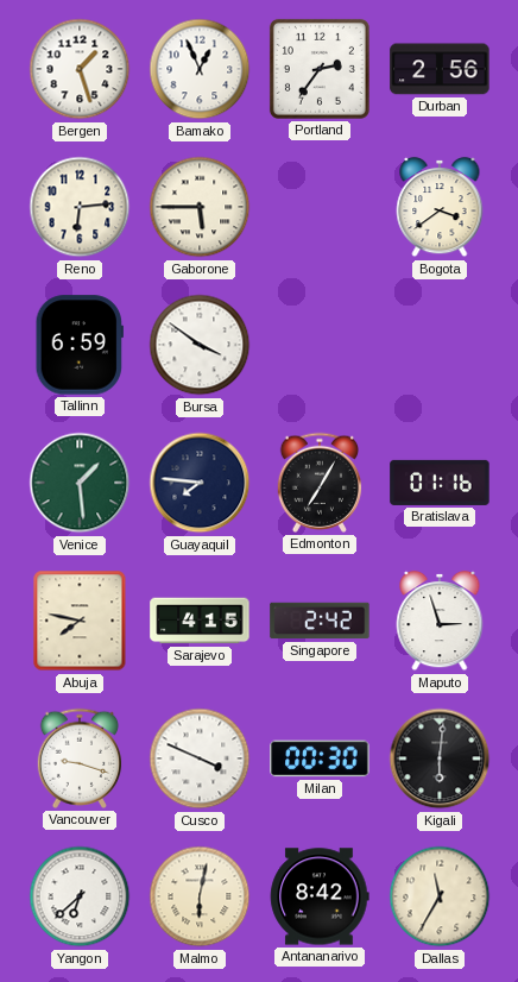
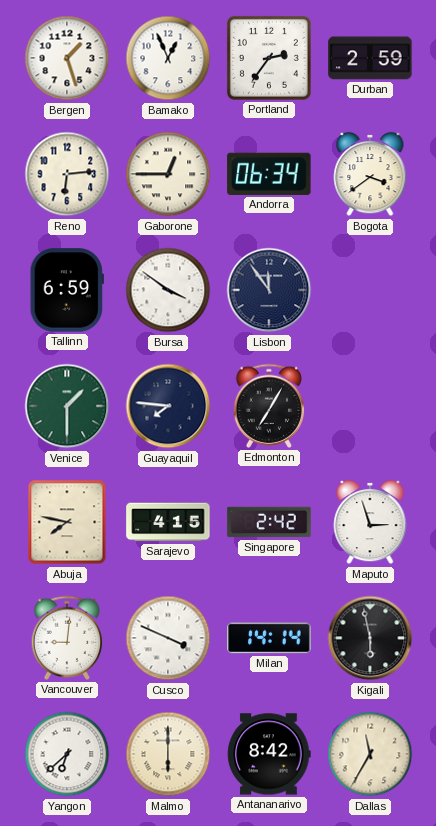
Durban: 2:56 -> 2:59
Gaborone: 5:45 -> 12:45
Andorra: none -> 06:34
Lisbon: none -> 11:54
Venice: 1:29 -> 1:30
Bratislava: 01:16 -> none
Vancouver: 9:18 -> 9:01
Milan: 00:30 -> 14:14
Kigali: 6:01 -> 5:58
Malmo: 6:02 -> 6:00
